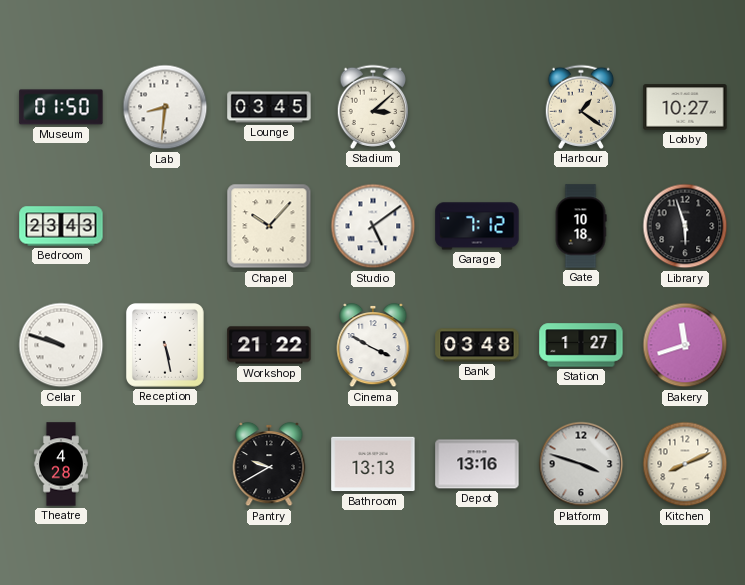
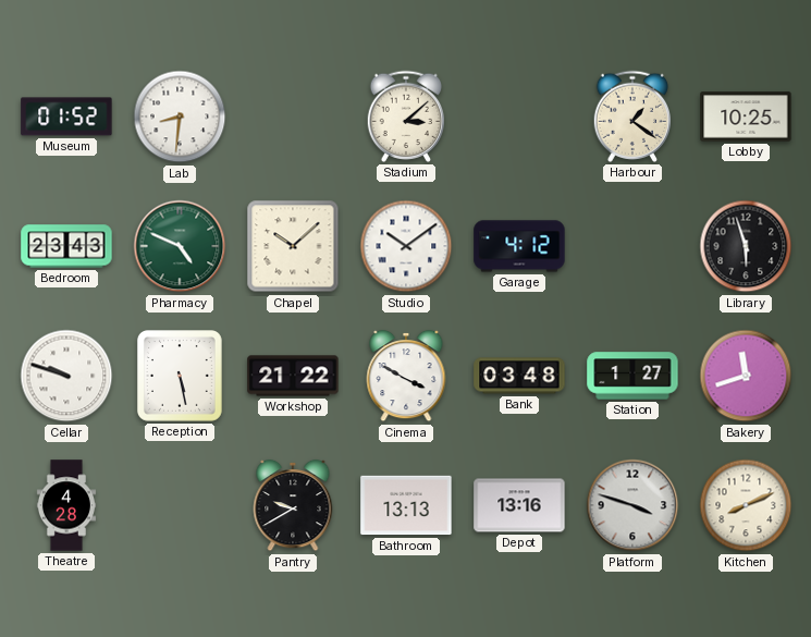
Museum: 01:50 -> 01:52
Lounge: 03:45 -> none
Lobby: 10:27 -> 10:25
Pharmacy: none -> 4:49
Chapel: 10:07 -> 10:08
Studio: 5:09 -> 10:09
Garage: 7:12 -> 4:12
Gate: 10:18 -> none
